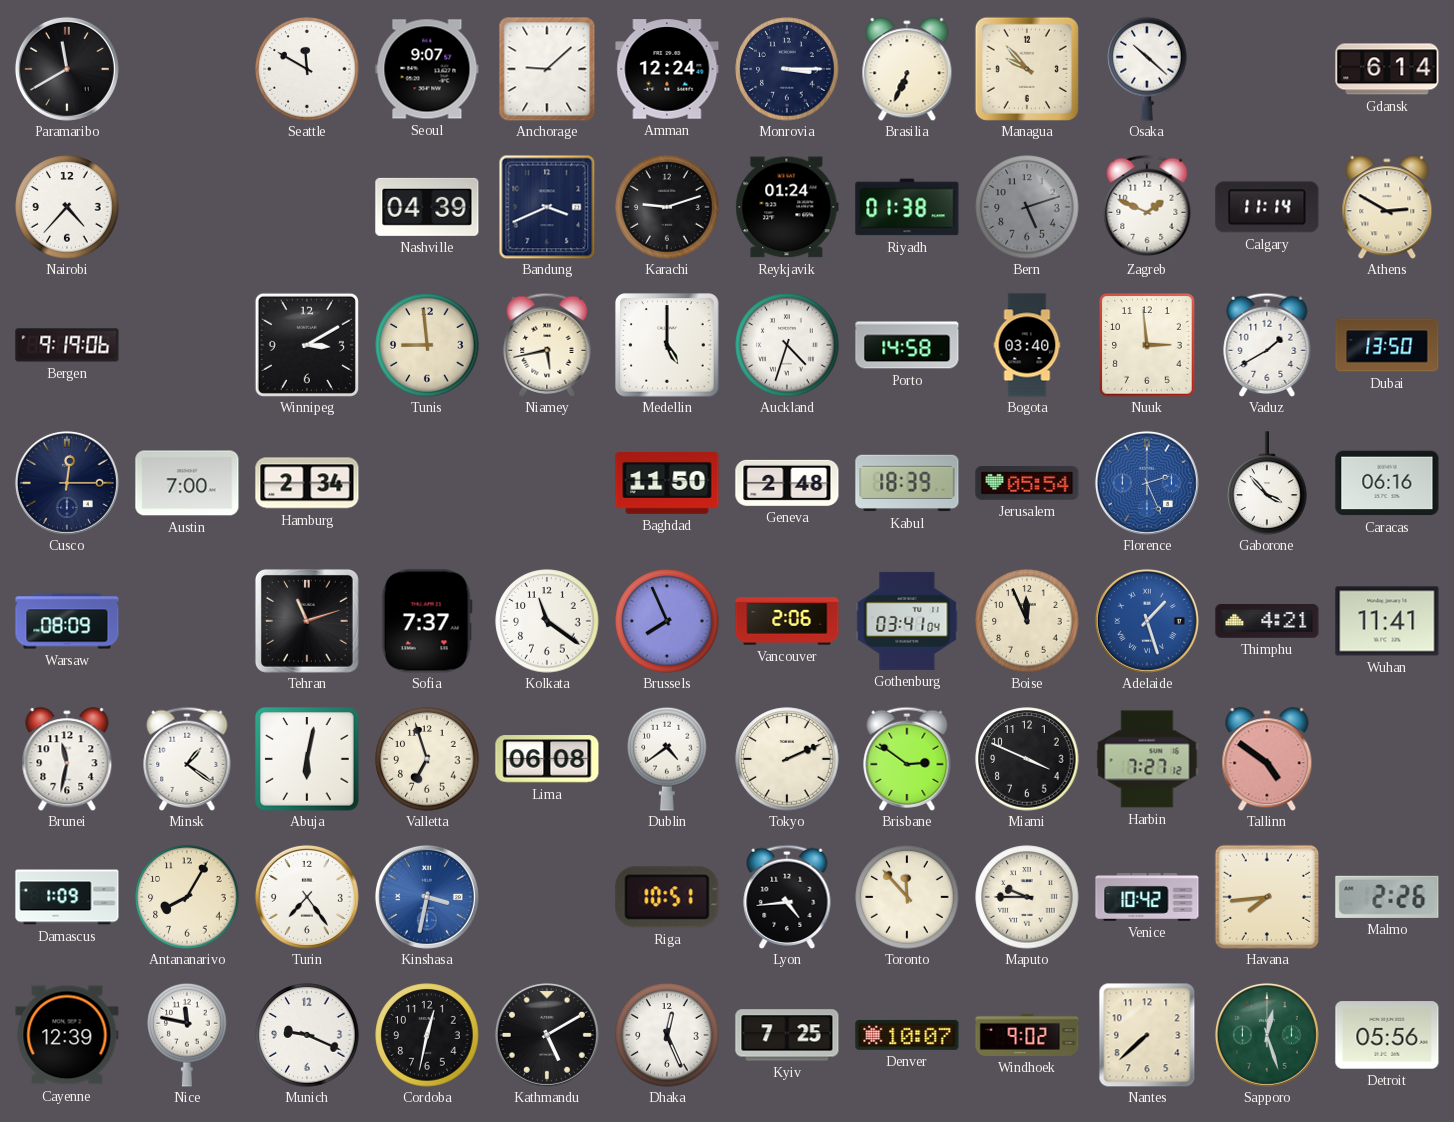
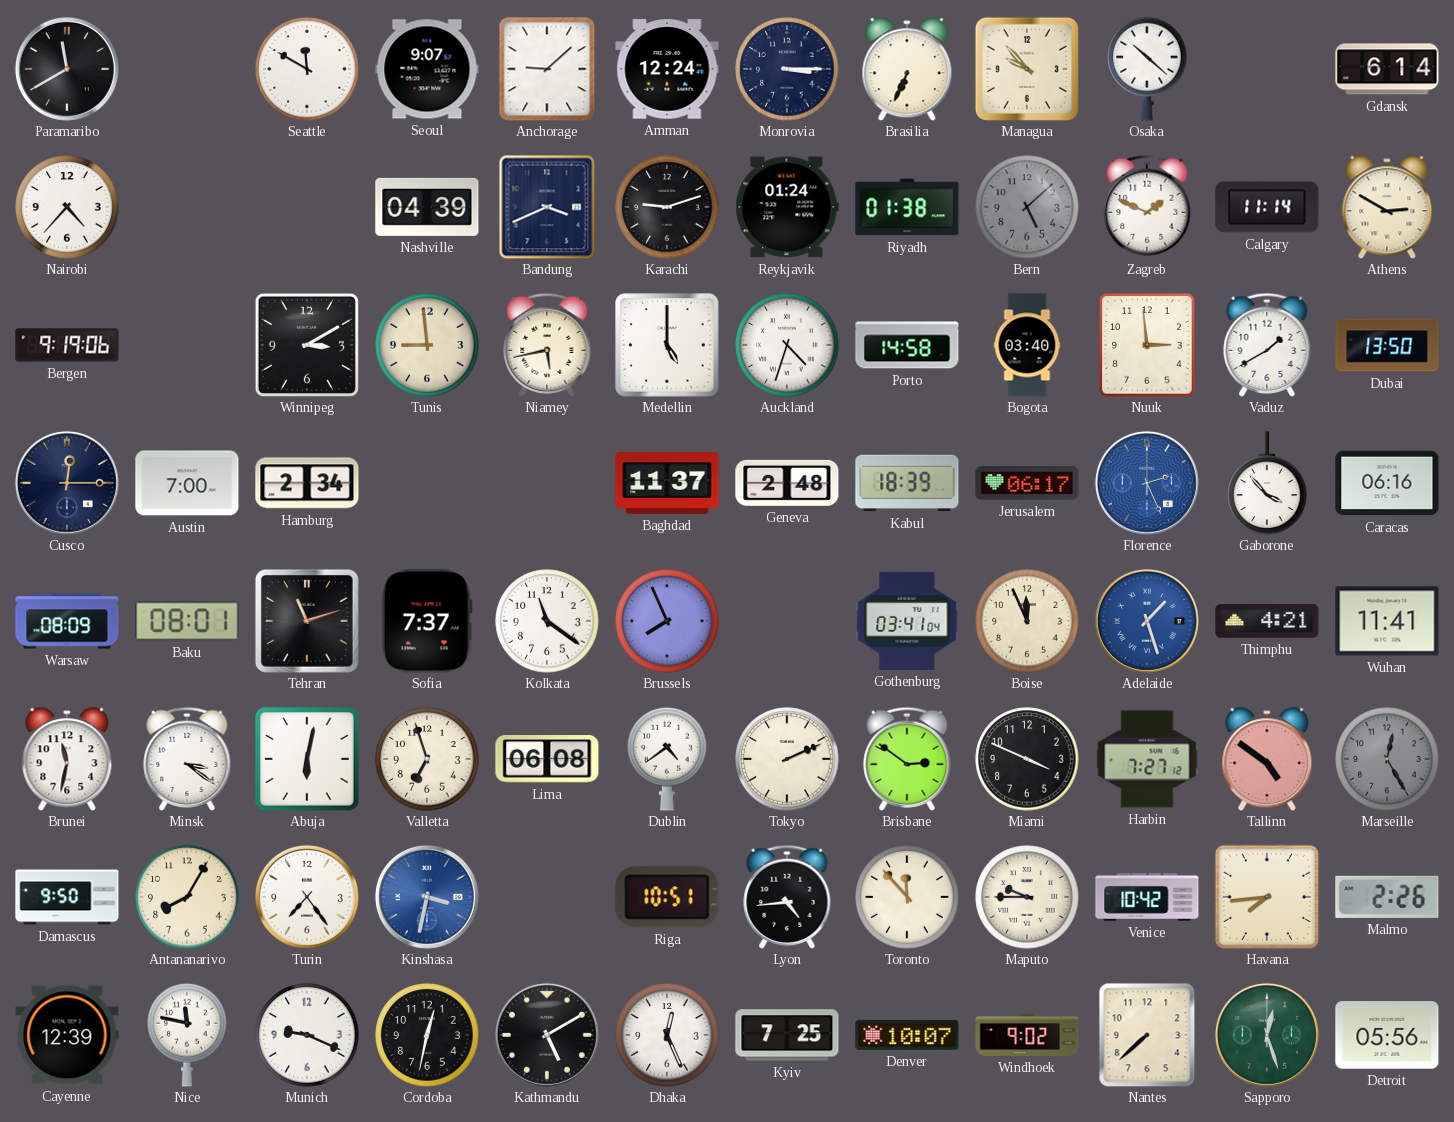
Bern: 5:12 -> 5:08
Baghdad: 11:50 -> 11:37
Jerusalem: 05:54 -> 06:17
Baku: none -> 08:01
Vancouver: 2:06 -> none
Minsk: 1:21 -> 3:21
Marseille: none -> 12:25
Damascus: 1:09 -> 9:50
